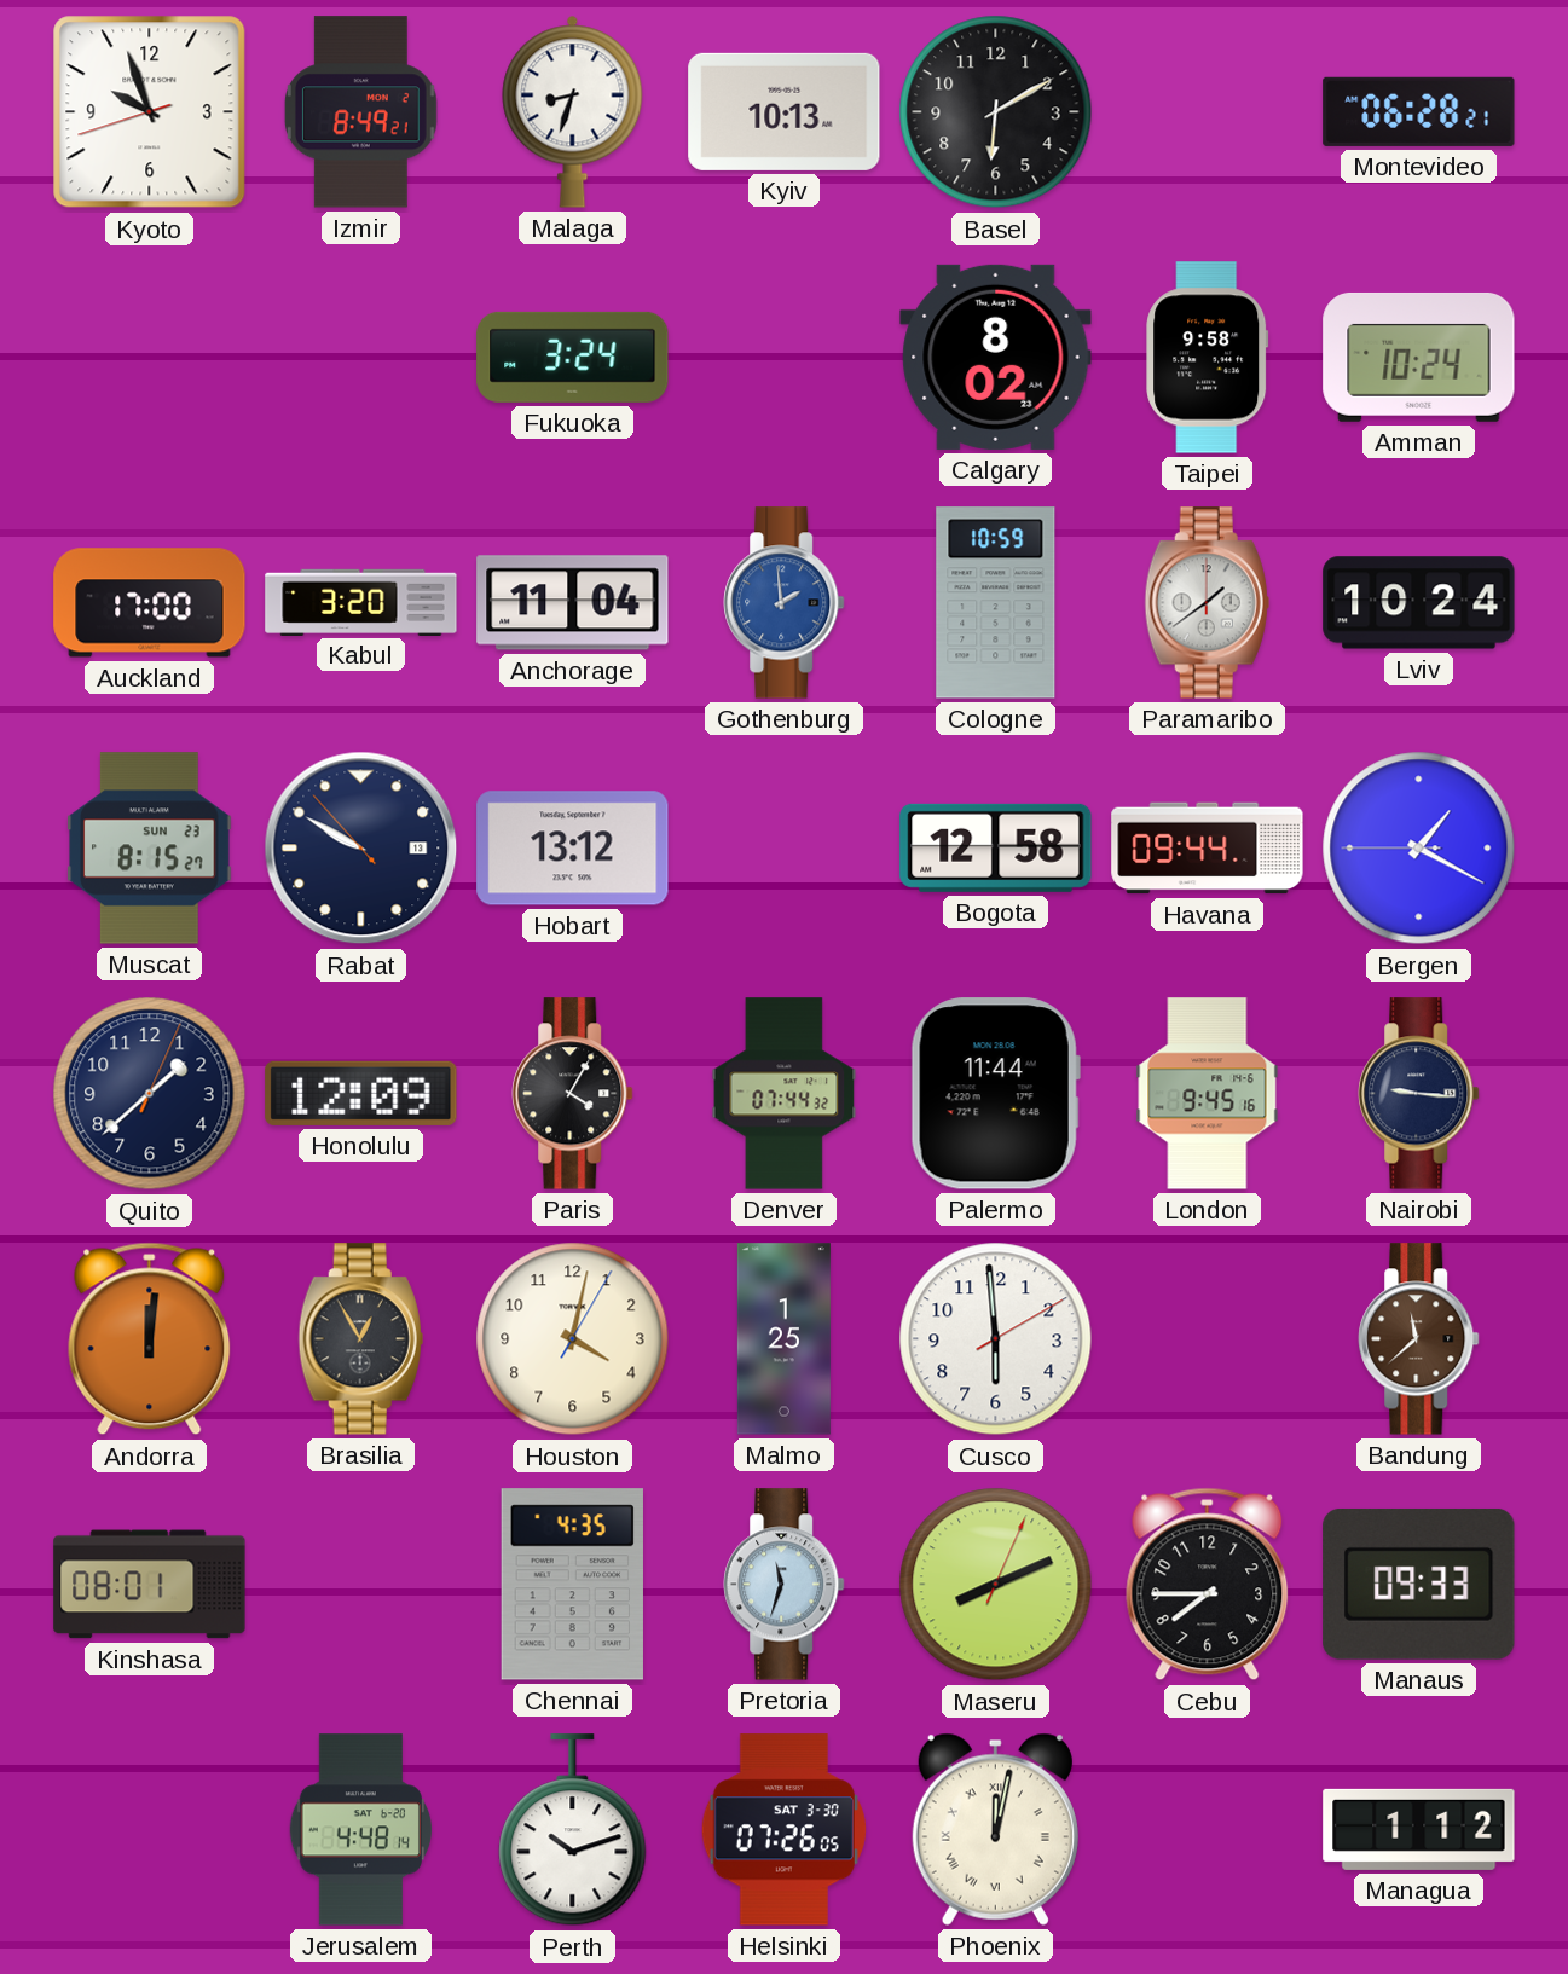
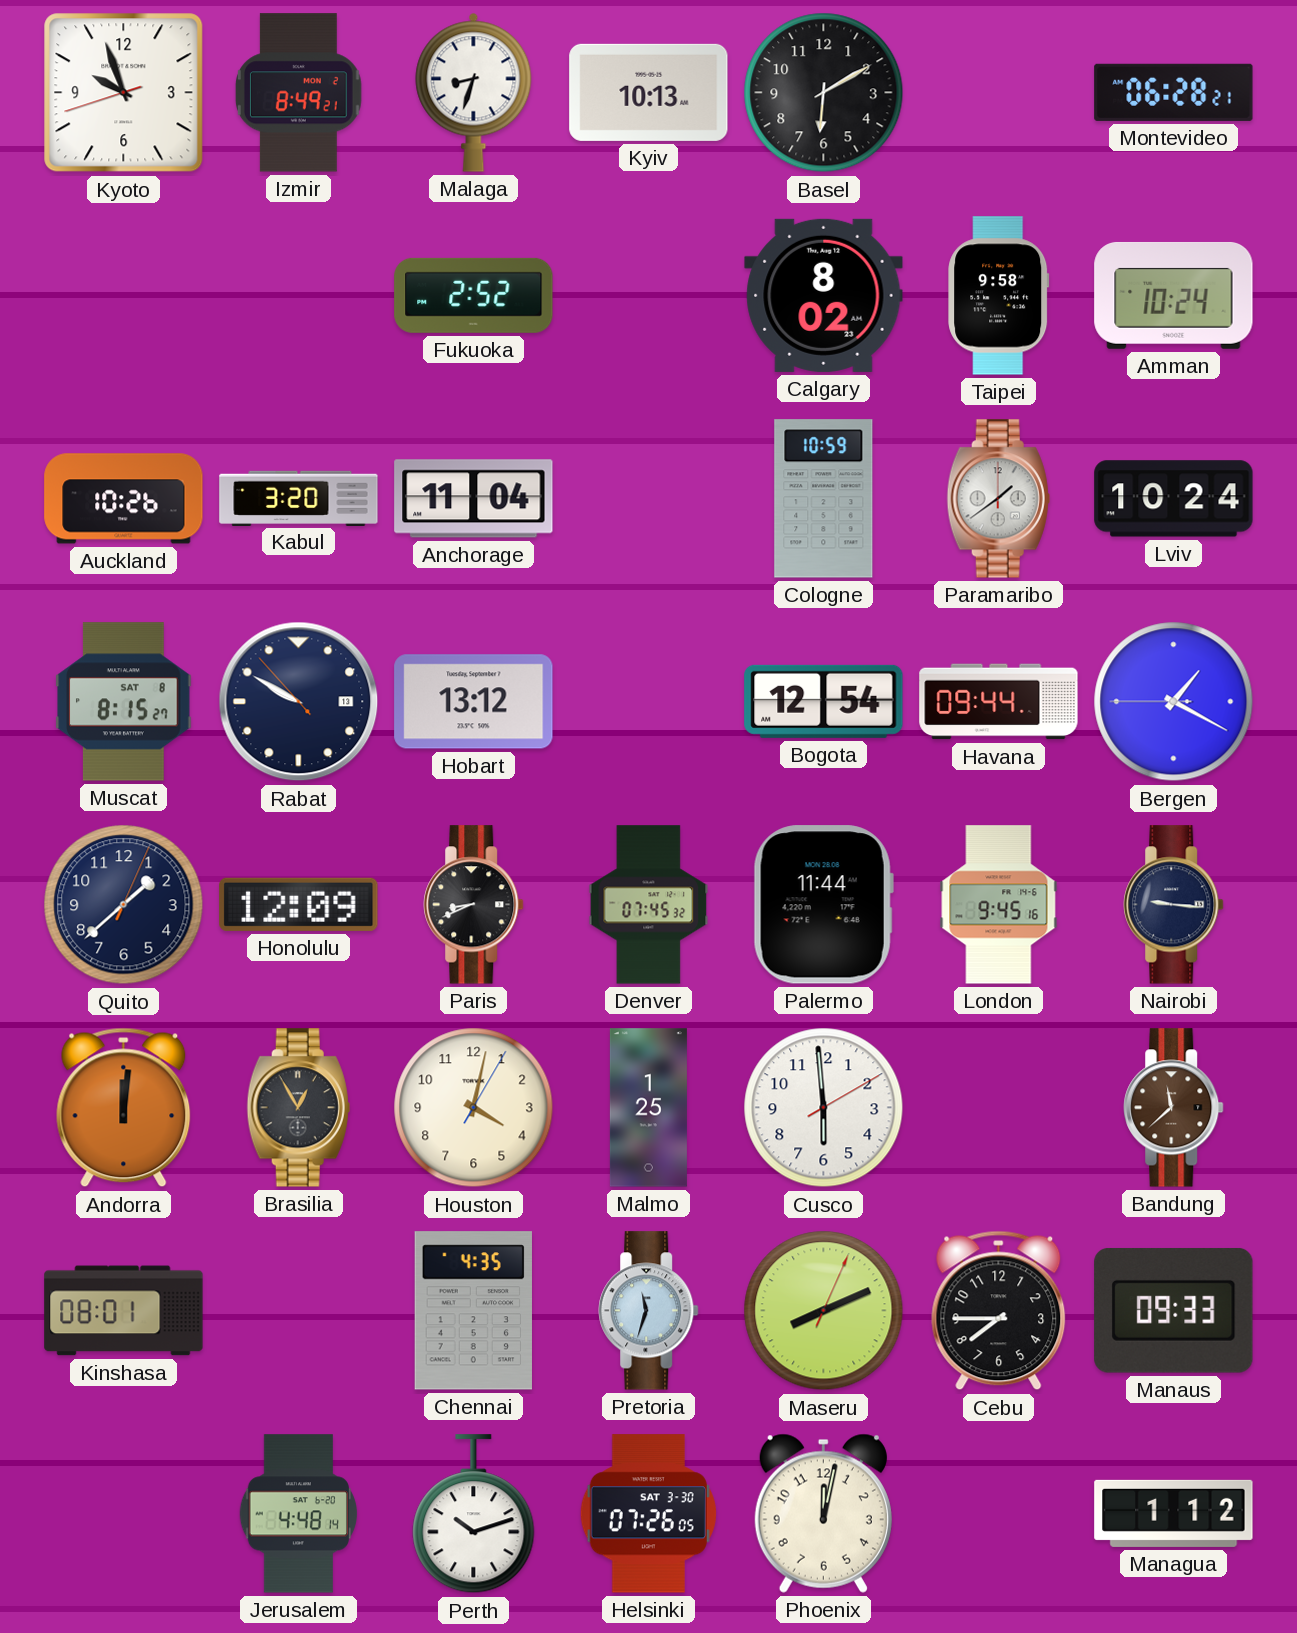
Fukuoka: 3:24 -> 2:52
Auckland: 17:00 -> 10:26
Gothenburg: 1:59 -> none
Muscat date: SUN 23 -> SAT 8
Bogota: 12:58 -> 12:54
Paris: 4:05 -> 8:41
Denver: 07:44 -> 07:45
Phoenix numerals: Roman -> Arabic
